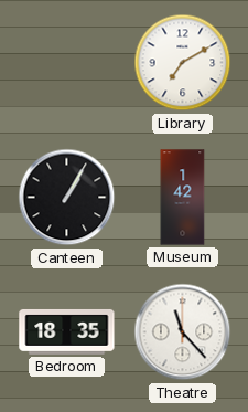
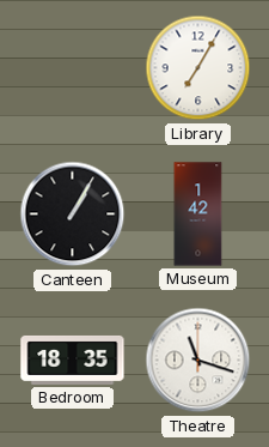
Library: 7:10 -> 7:05
Theatre: 11:23 -> 11:18
